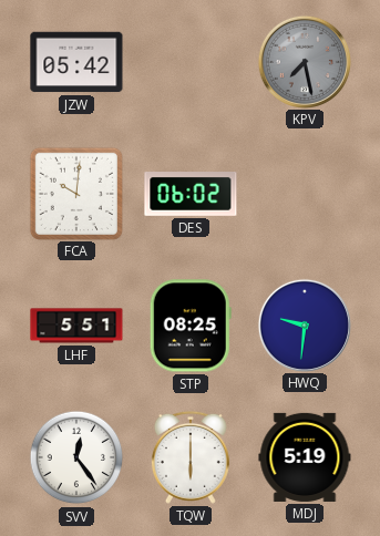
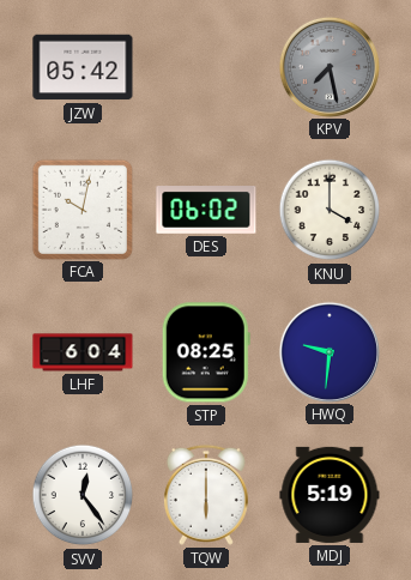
FCA: 10:01 -> 10:02
KNU: none -> 4:00
LHF: 5:51 -> 6:04
